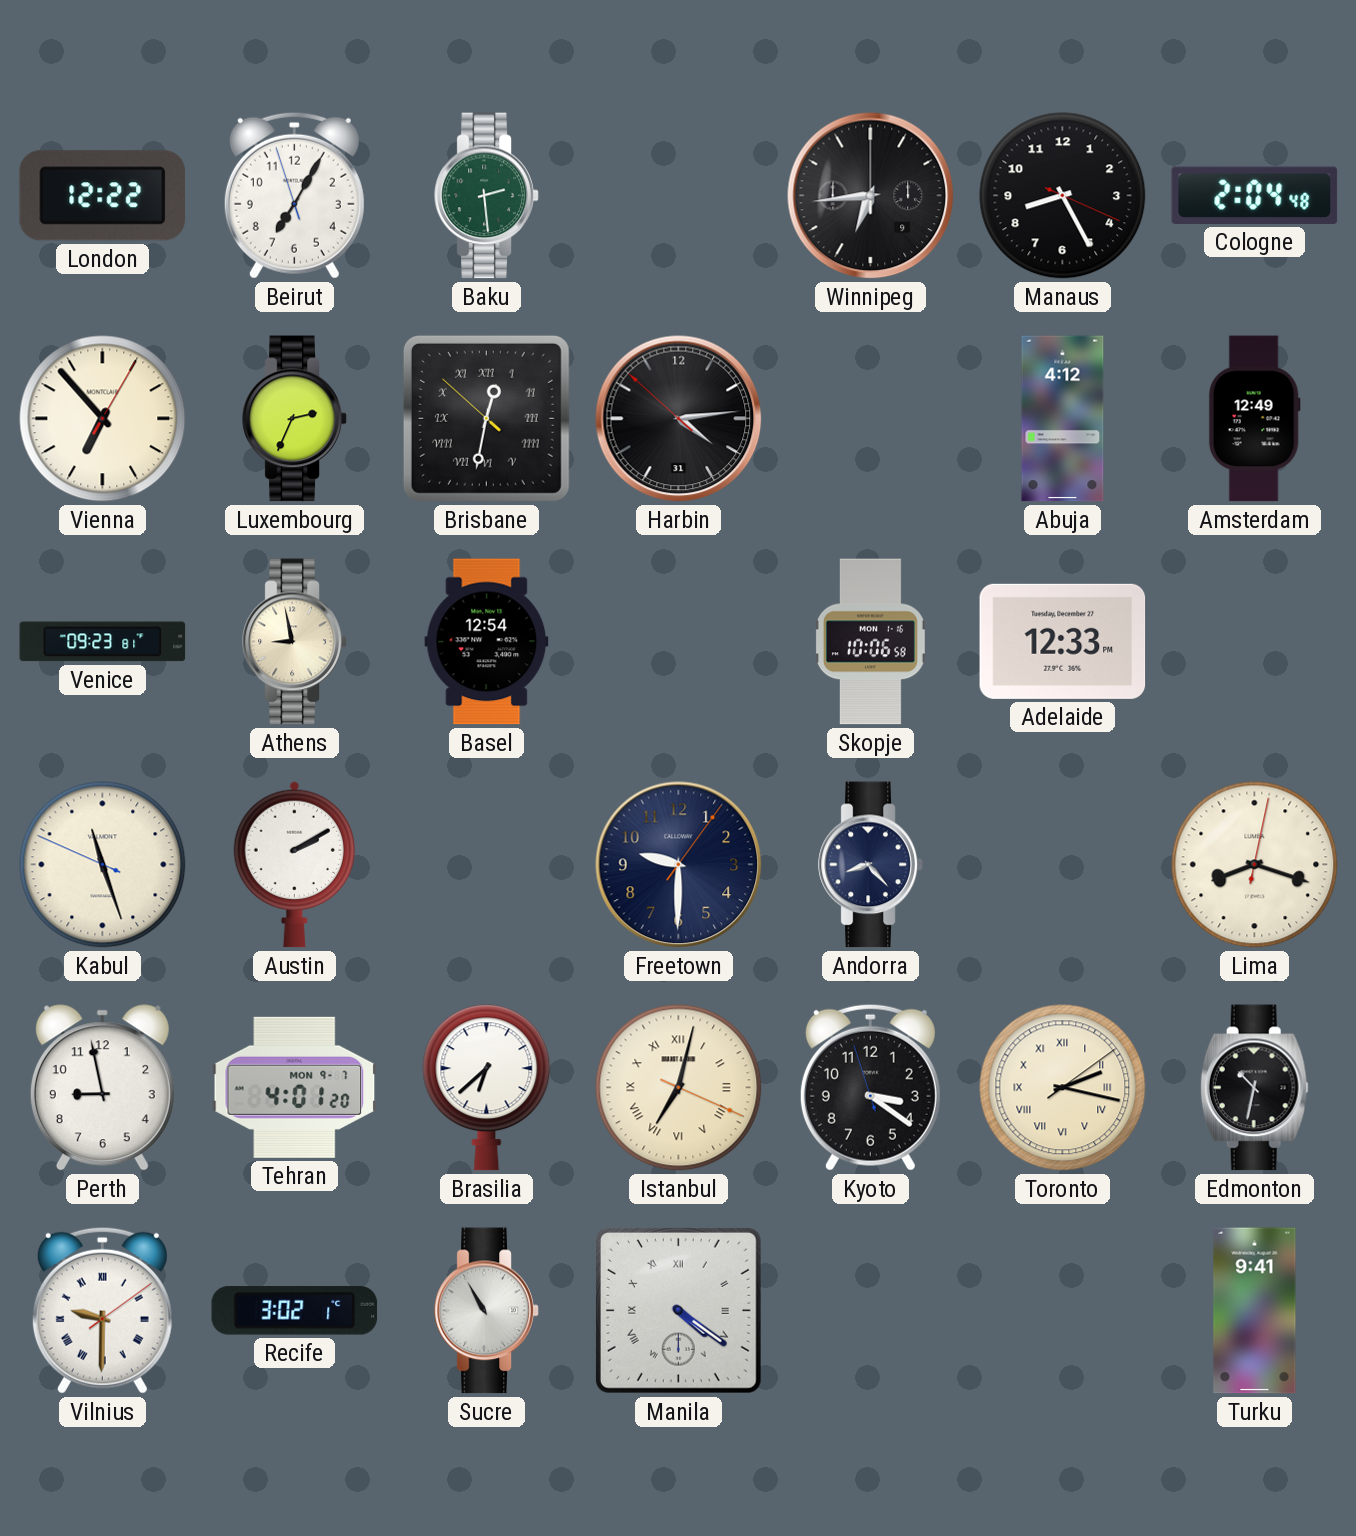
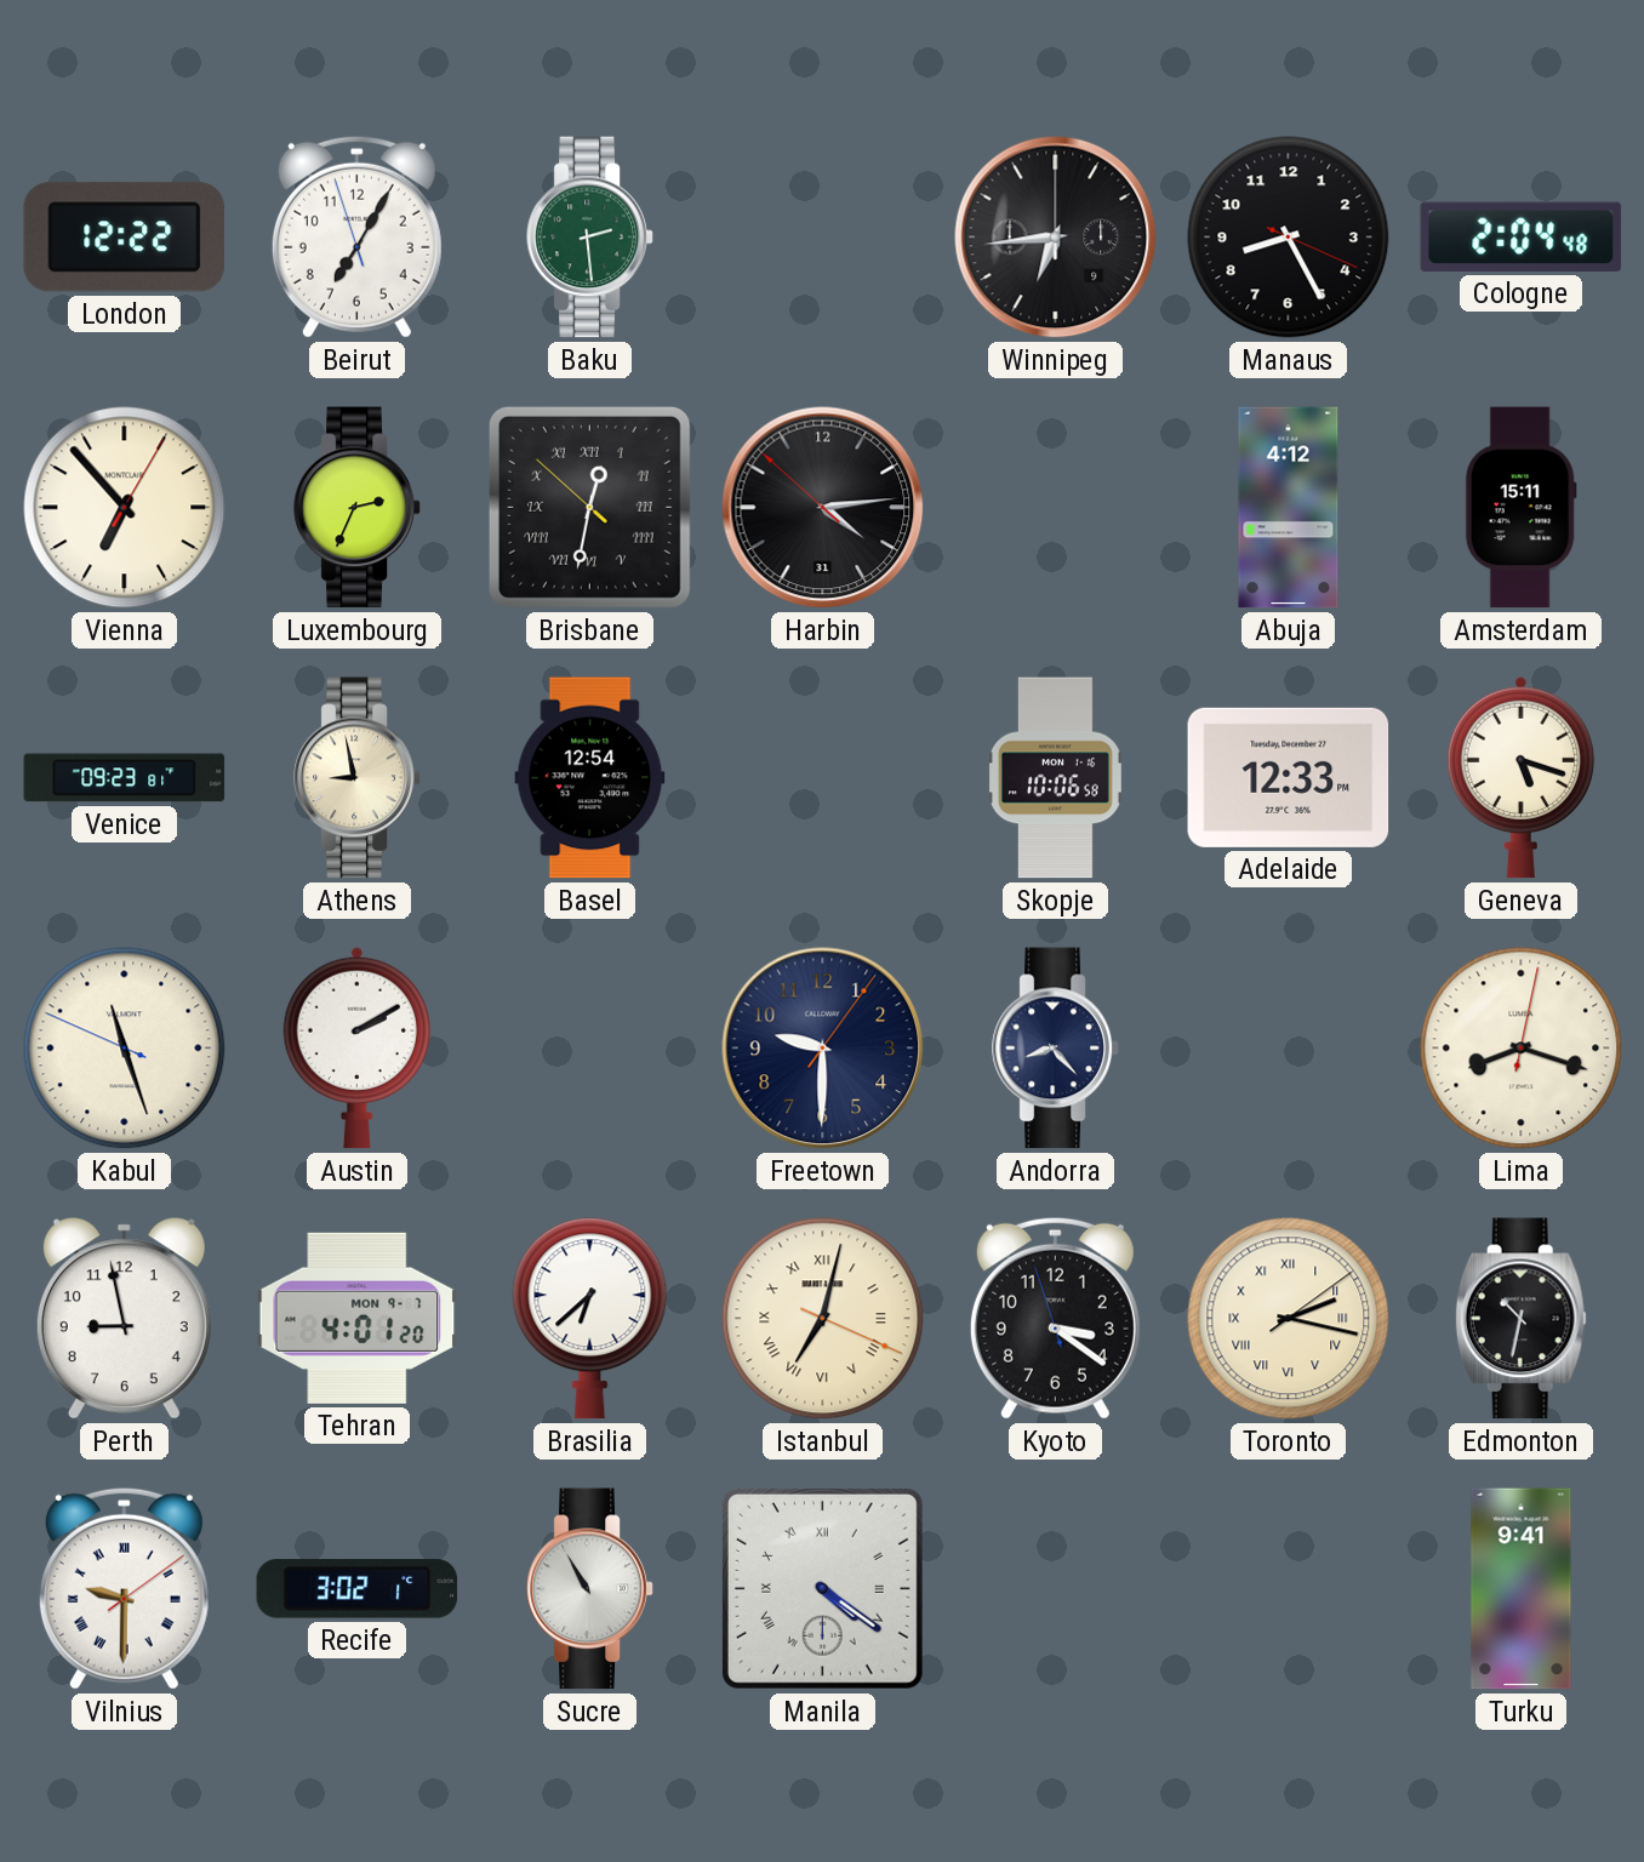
Amsterdam: 12:49 -> 15:11
Geneva: none -> 5:18
